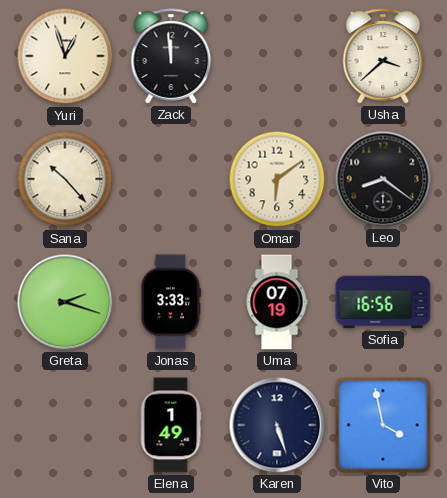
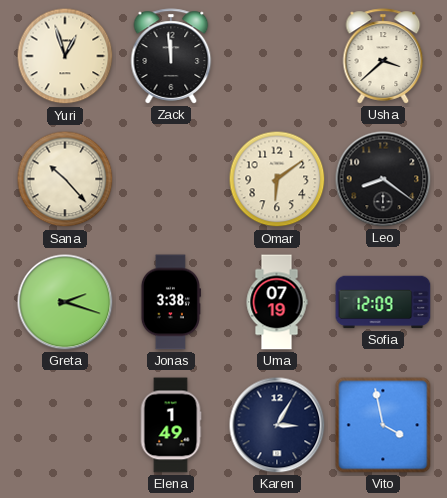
Jonas: 3:33 -> 3:38
Sofia: 16:56 -> 12:09
Karen: 5:27 -> 3:05
